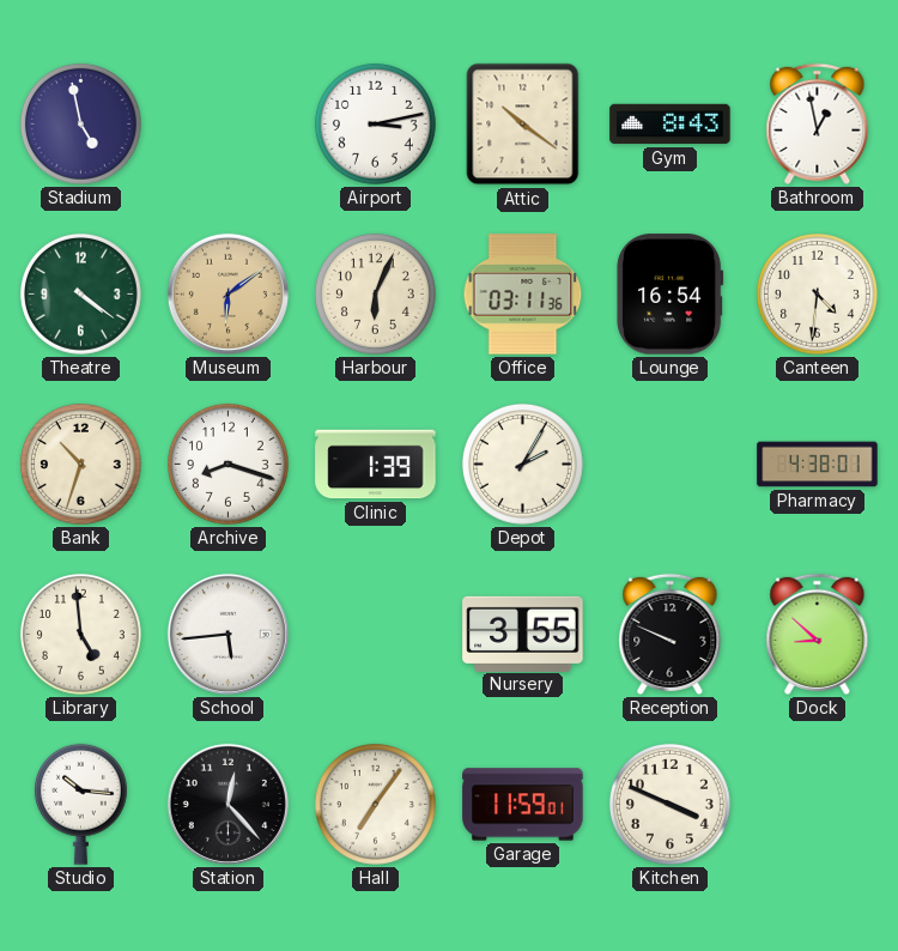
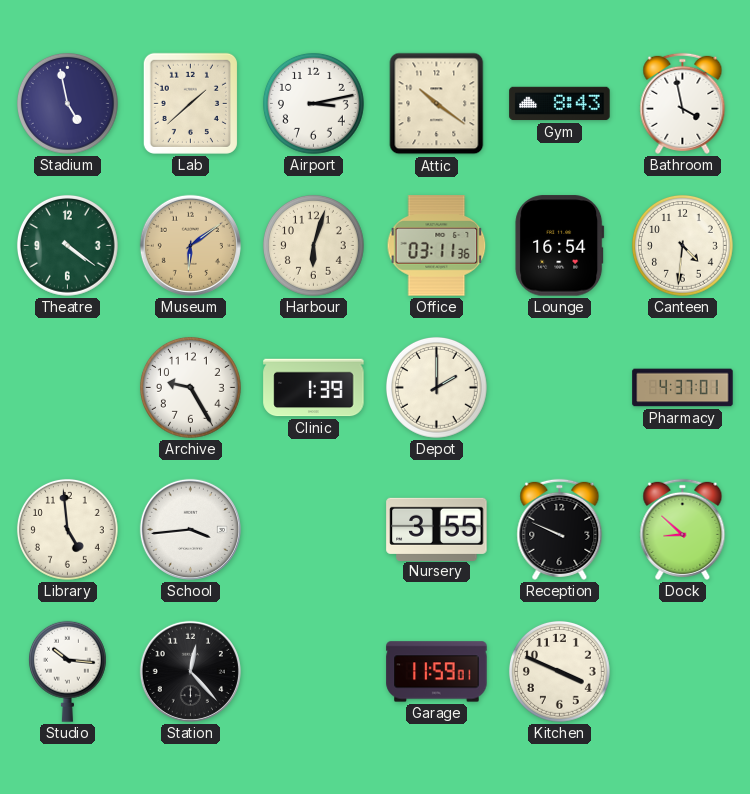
Lab: none -> 1:38
Bathroom: 12:58 -> 3:58
Harbour: 6:04 -> 6:03
Bank: 10:33 -> none
Archive: 8:18 -> 9:25
Depot: 2:05 -> 2:00
Pharmacy: 4:38 -> 4:37
School: 5:44 -> 3:44
Hall: 7:06 -> none
